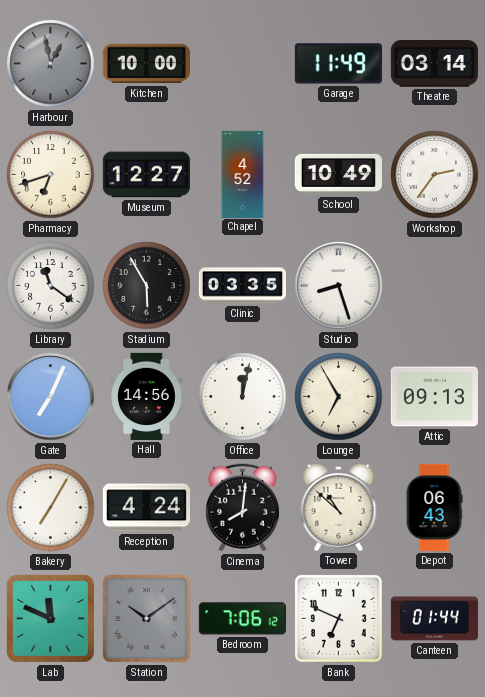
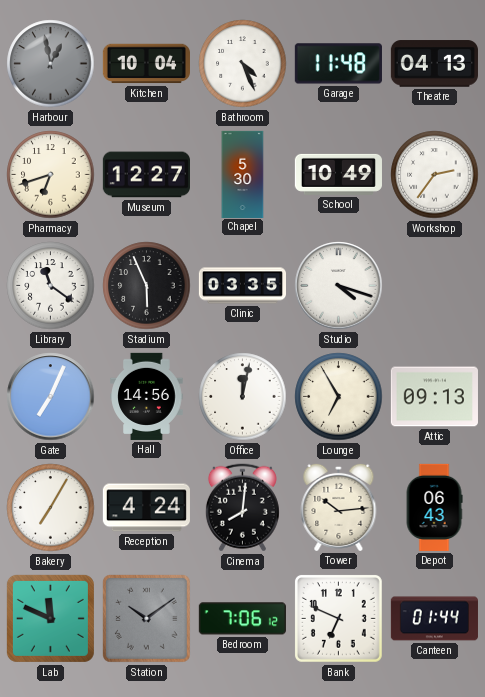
Kitchen: 10:00 -> 10:04
Bathroom: none -> 4:26
Garage: 11:49 -> 11:48
Theatre: 03:14 -> 04:13
Chapel: 4:52 -> 5:30
Stadium: 5:55 -> 5:56
Studio: 8:27 -> 4:18
Tower: 10:52 -> 10:14
